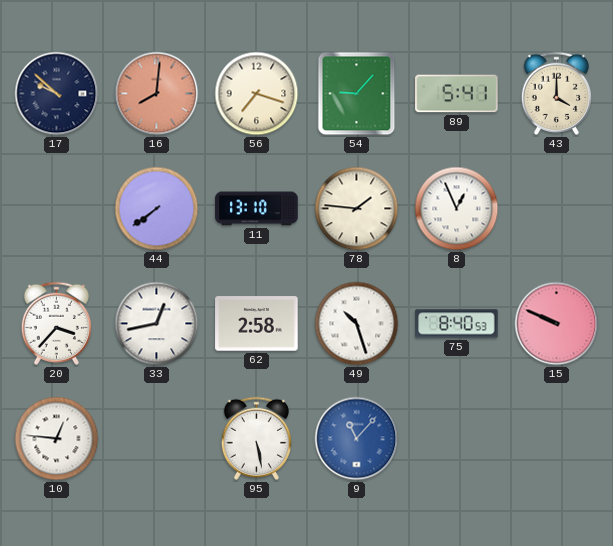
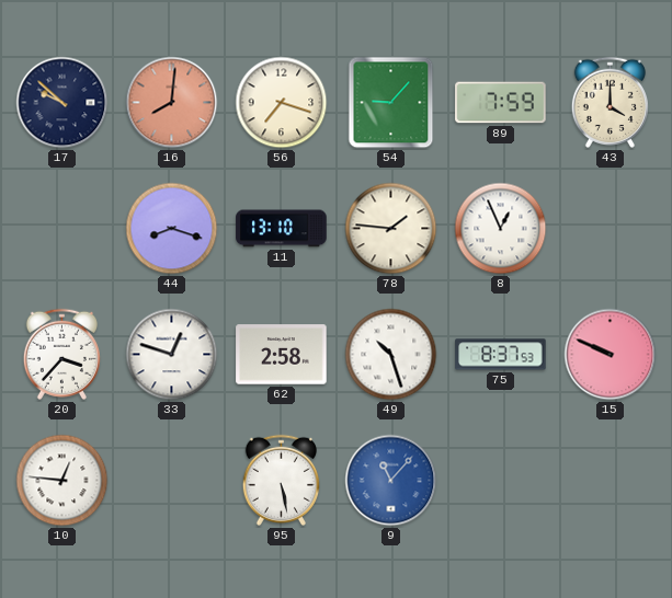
89: 5:41 -> 7:59
44: 7:39 -> 8:18
33: 12:43 -> 12:48
75: 8:40 -> 8:37
